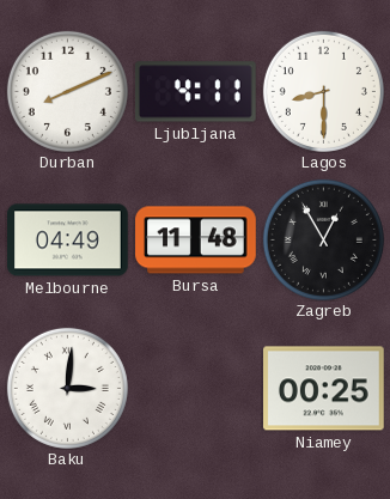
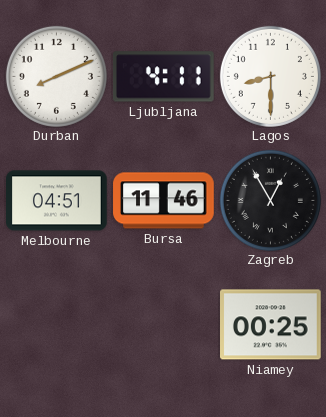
Melbourne: 04:49 -> 04:51
Bursa: 11:48 -> 11:46
Baku: 3:01 -> none
